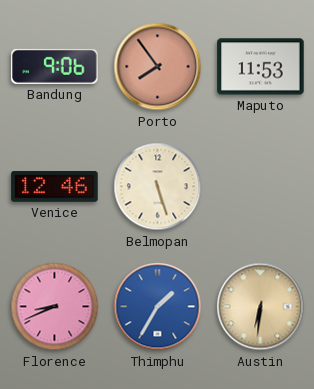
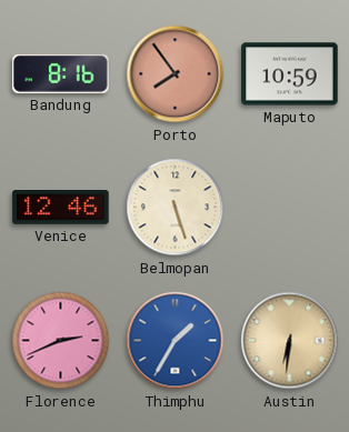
Bandung: 9:06 -> 8:16
Maputo: 11:53 -> 10:59
Florence: 8:41 -> 2:41
